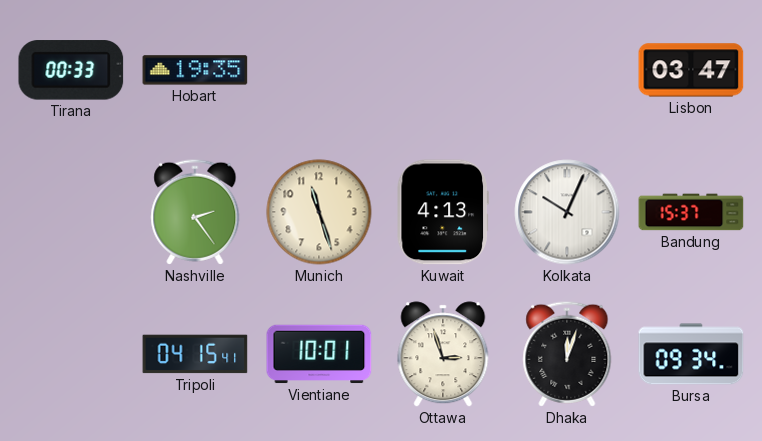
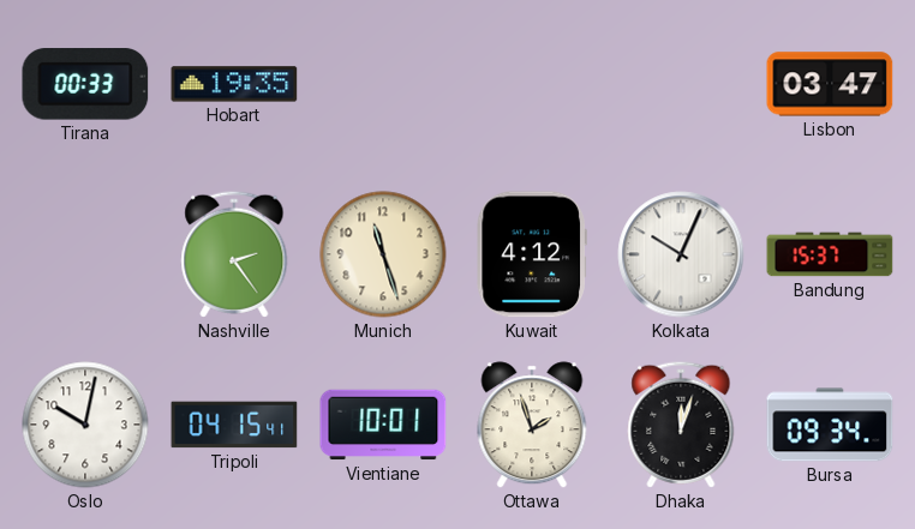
Kuwait: 4:13 -> 4:12
Oslo: none -> 10:02
Ottawa: 2:57 -> 1:57
